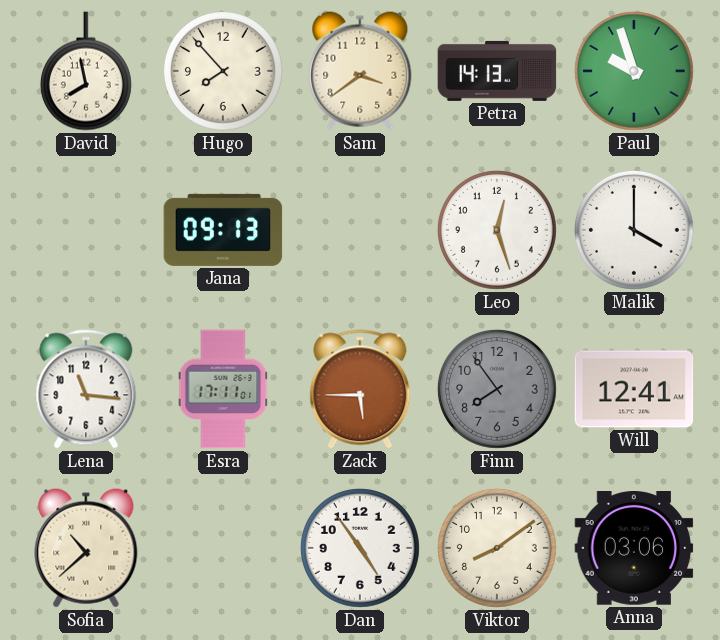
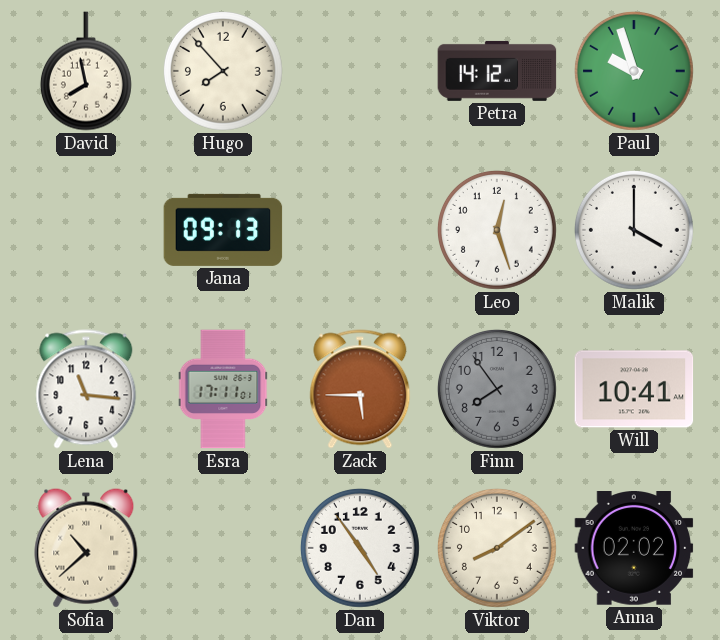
Sam: 3:39 -> none
Petra: 14:13 -> 14:12
Will: 12:41 -> 10:41
Anna: 03:06 -> 02:02
